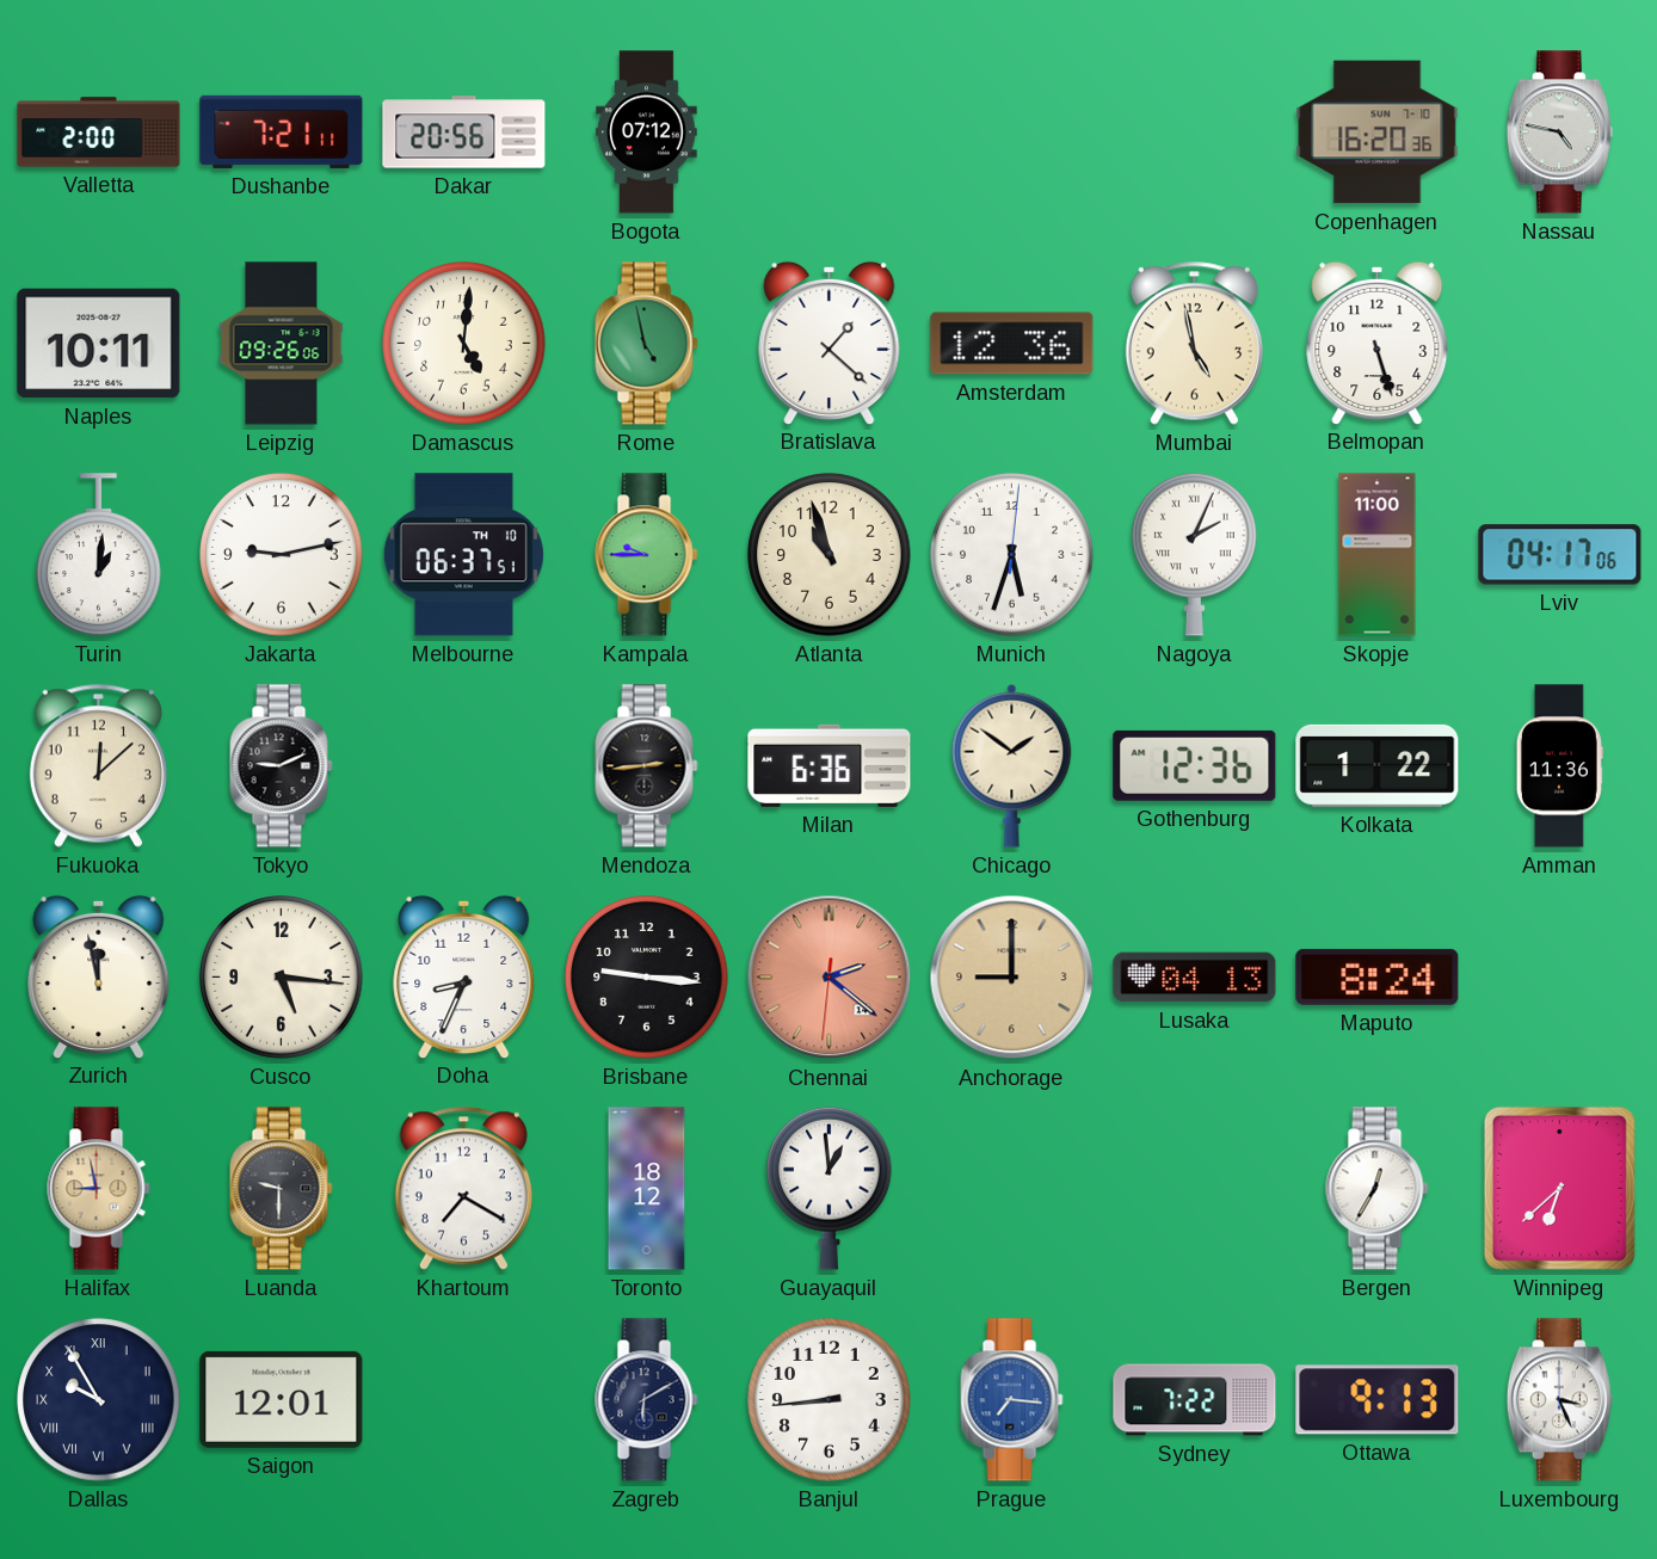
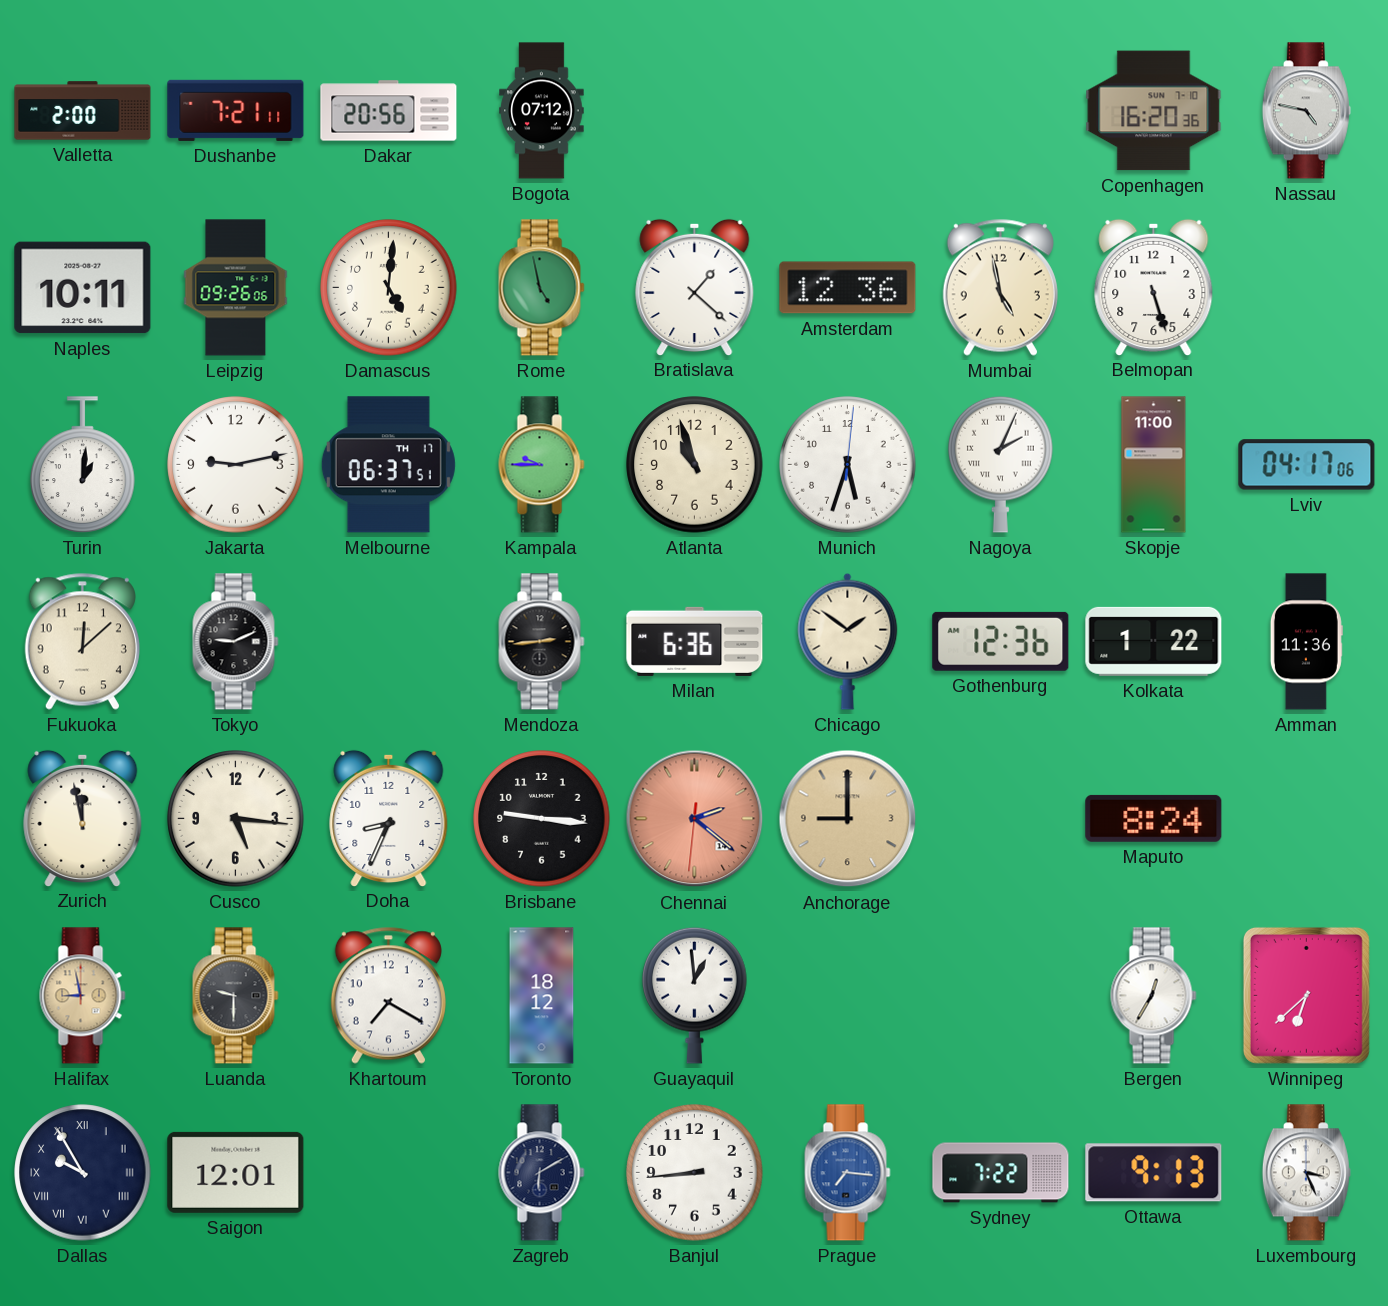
Melbourne date: TH 10 -> TH 17
Lusaka: 04:13 -> none
